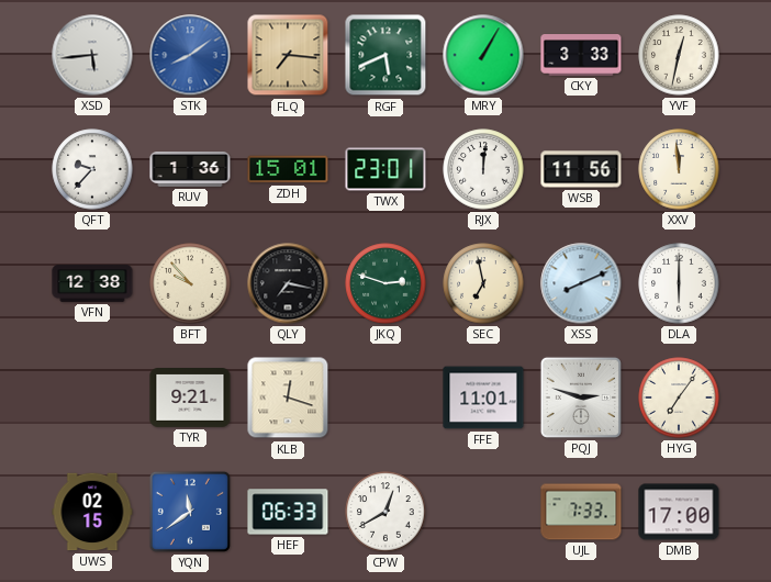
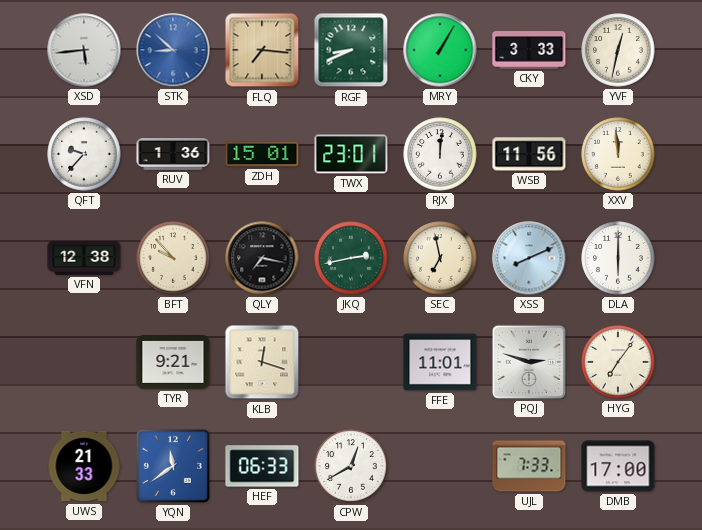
STK: 8:09 -> 8:52
RGF: 5:41 -> 8:41
JKQ: 2:48 -> 2:43
UWS: 02:15 -> 21:33
